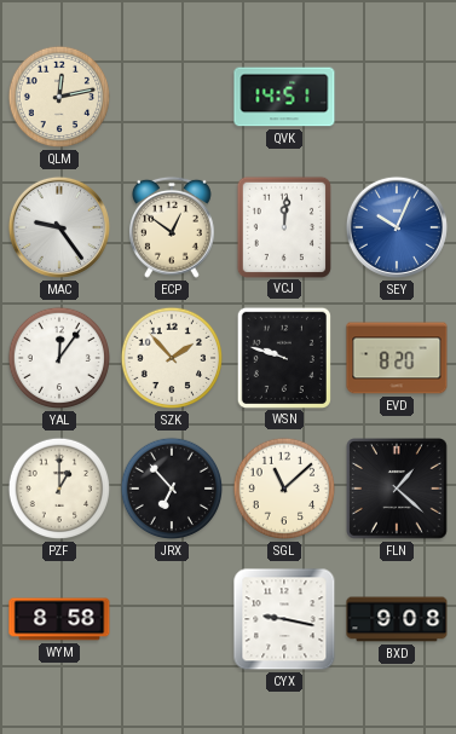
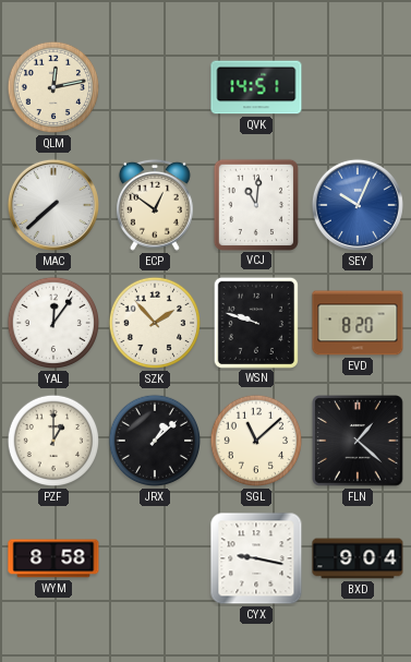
MAC: 9:24 -> 7:38
VCJ: 12:01 -> 11:01
JRX: 6:53 -> 1:08
BXD: 9:08 -> 9:04
